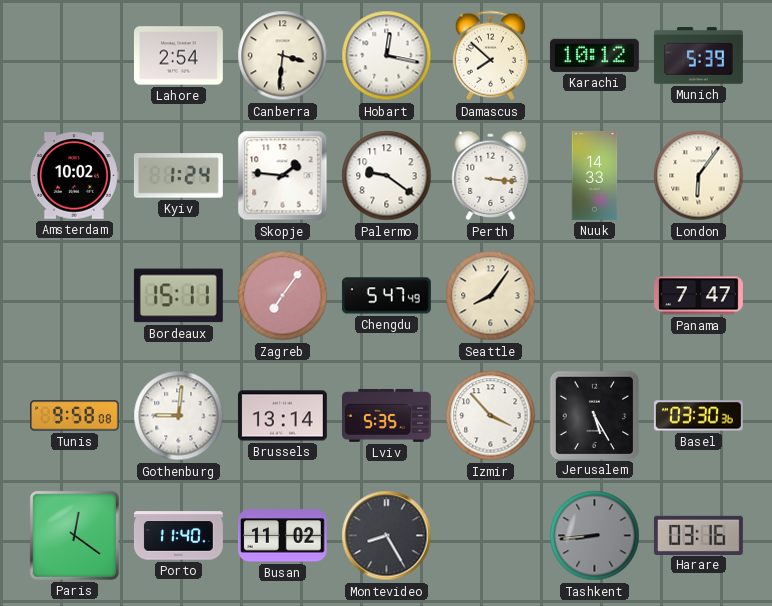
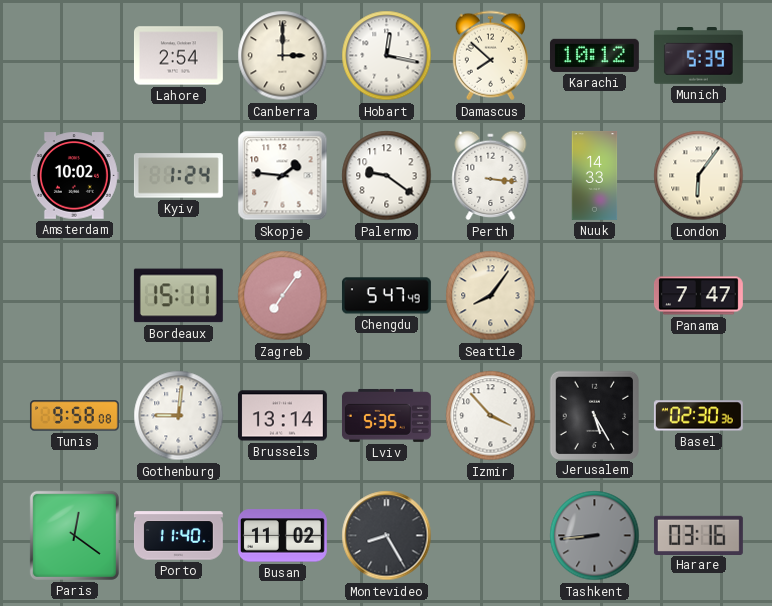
Canberra: 3:31 -> 3:00
Basel: 03:30 -> 02:30
